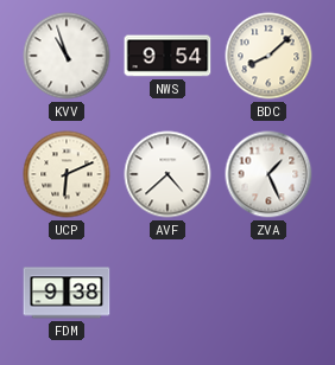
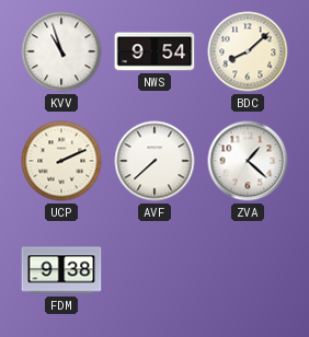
UCP: 6:11 -> 2:11
AVF: 4:38 -> 7:38
ZVA: 1:26 -> 1:22
